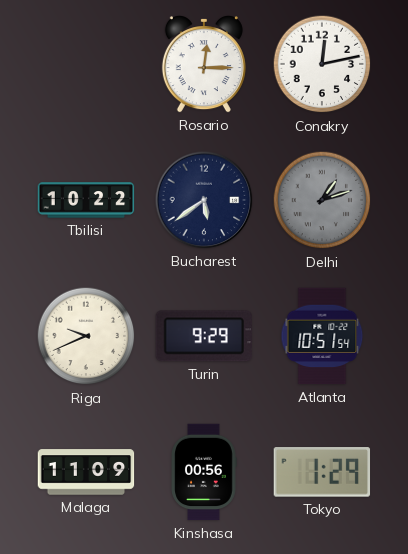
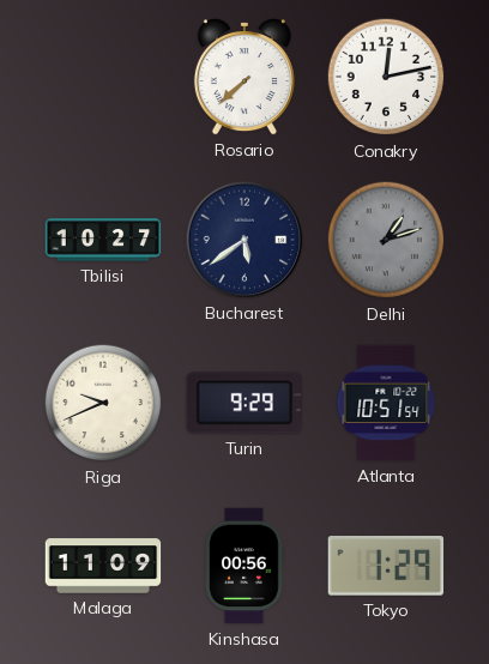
Rosario: 12:15 -> 7:38
Tbilisi: 10:22 -> 10:27
